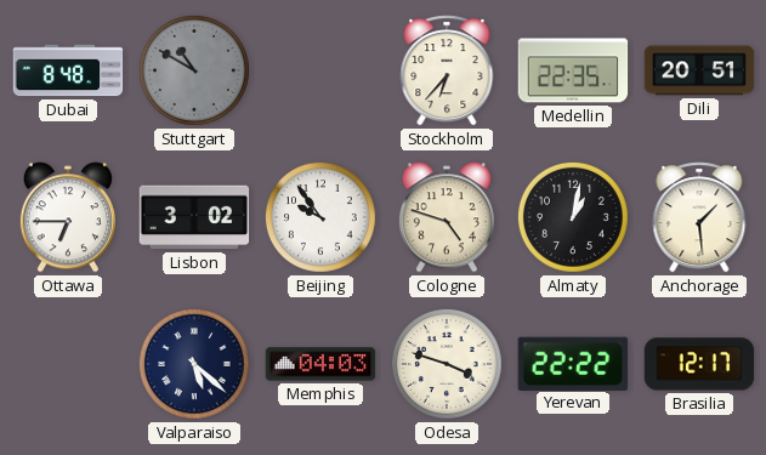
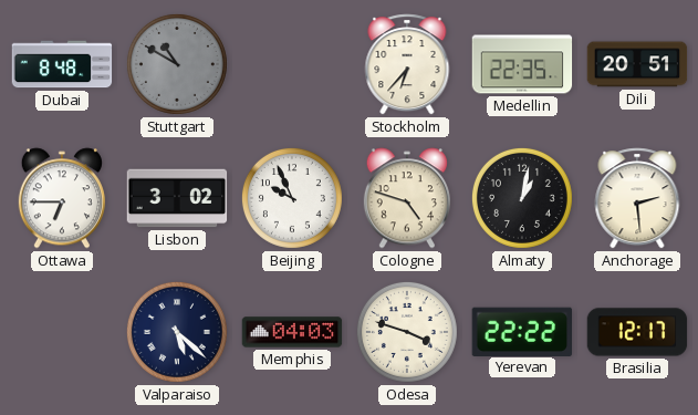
Beijing: 9:54 -> 9:56
Anchorage: 1:29 -> 2:29
